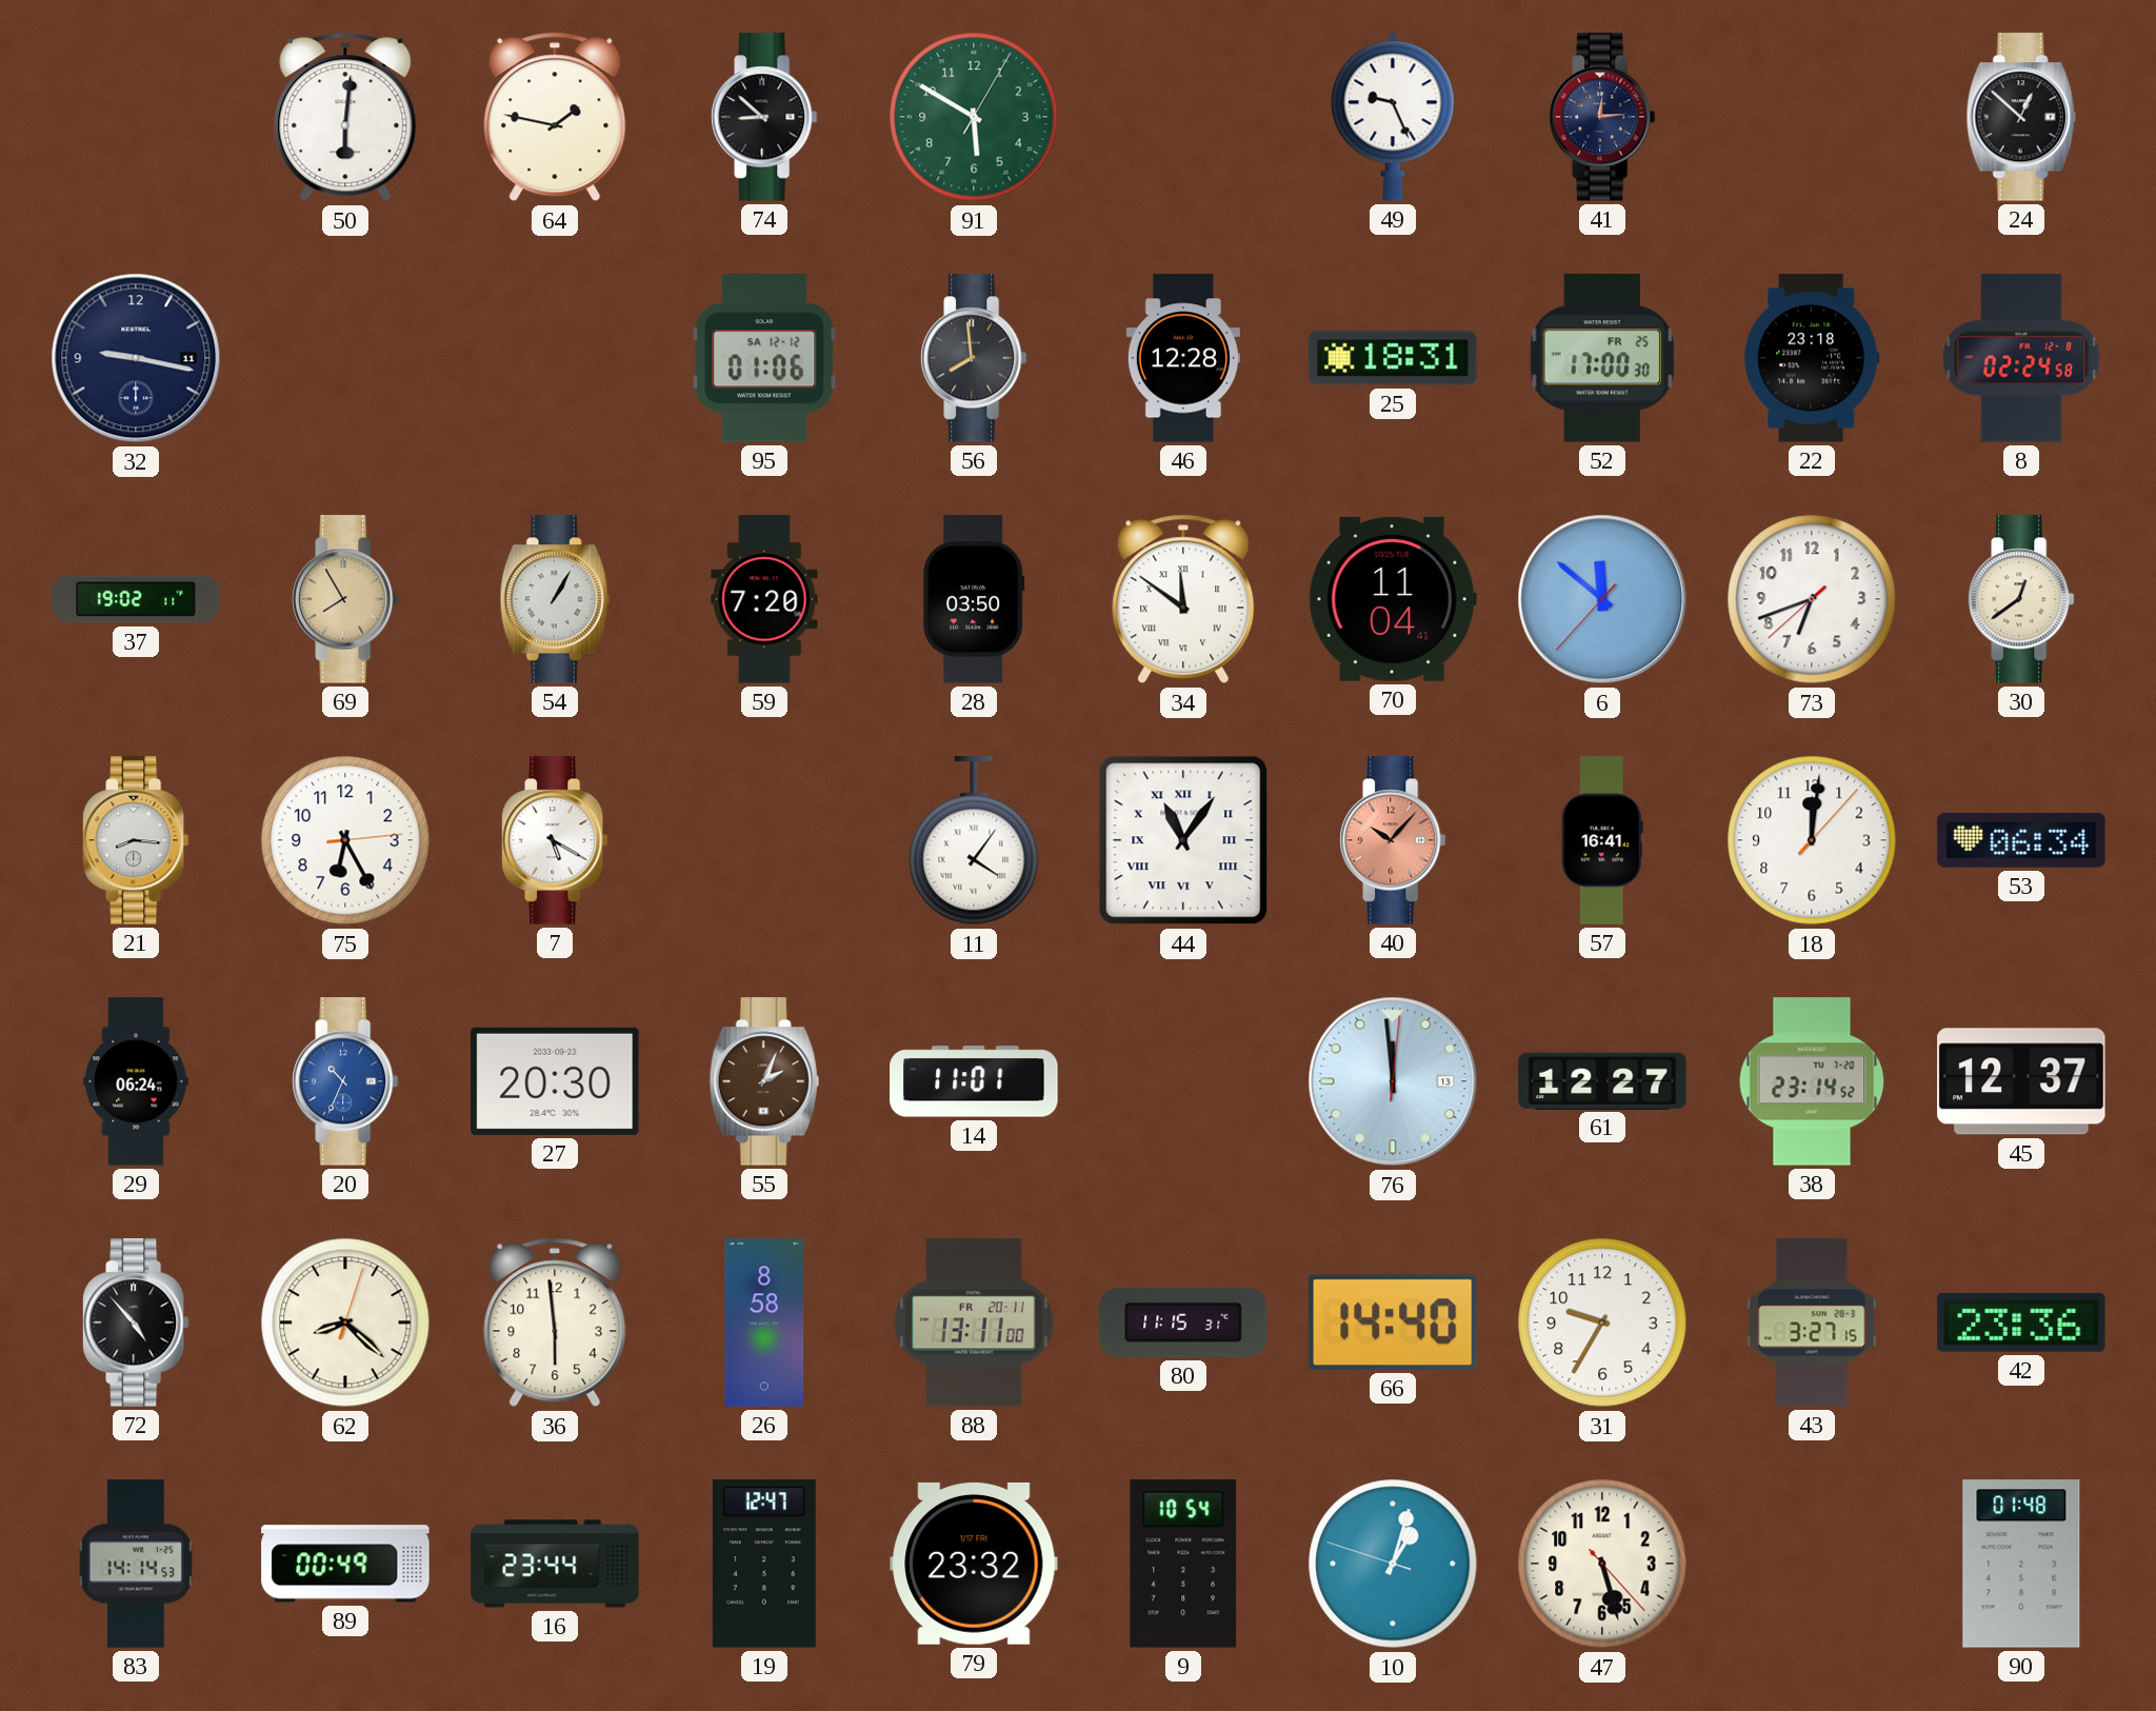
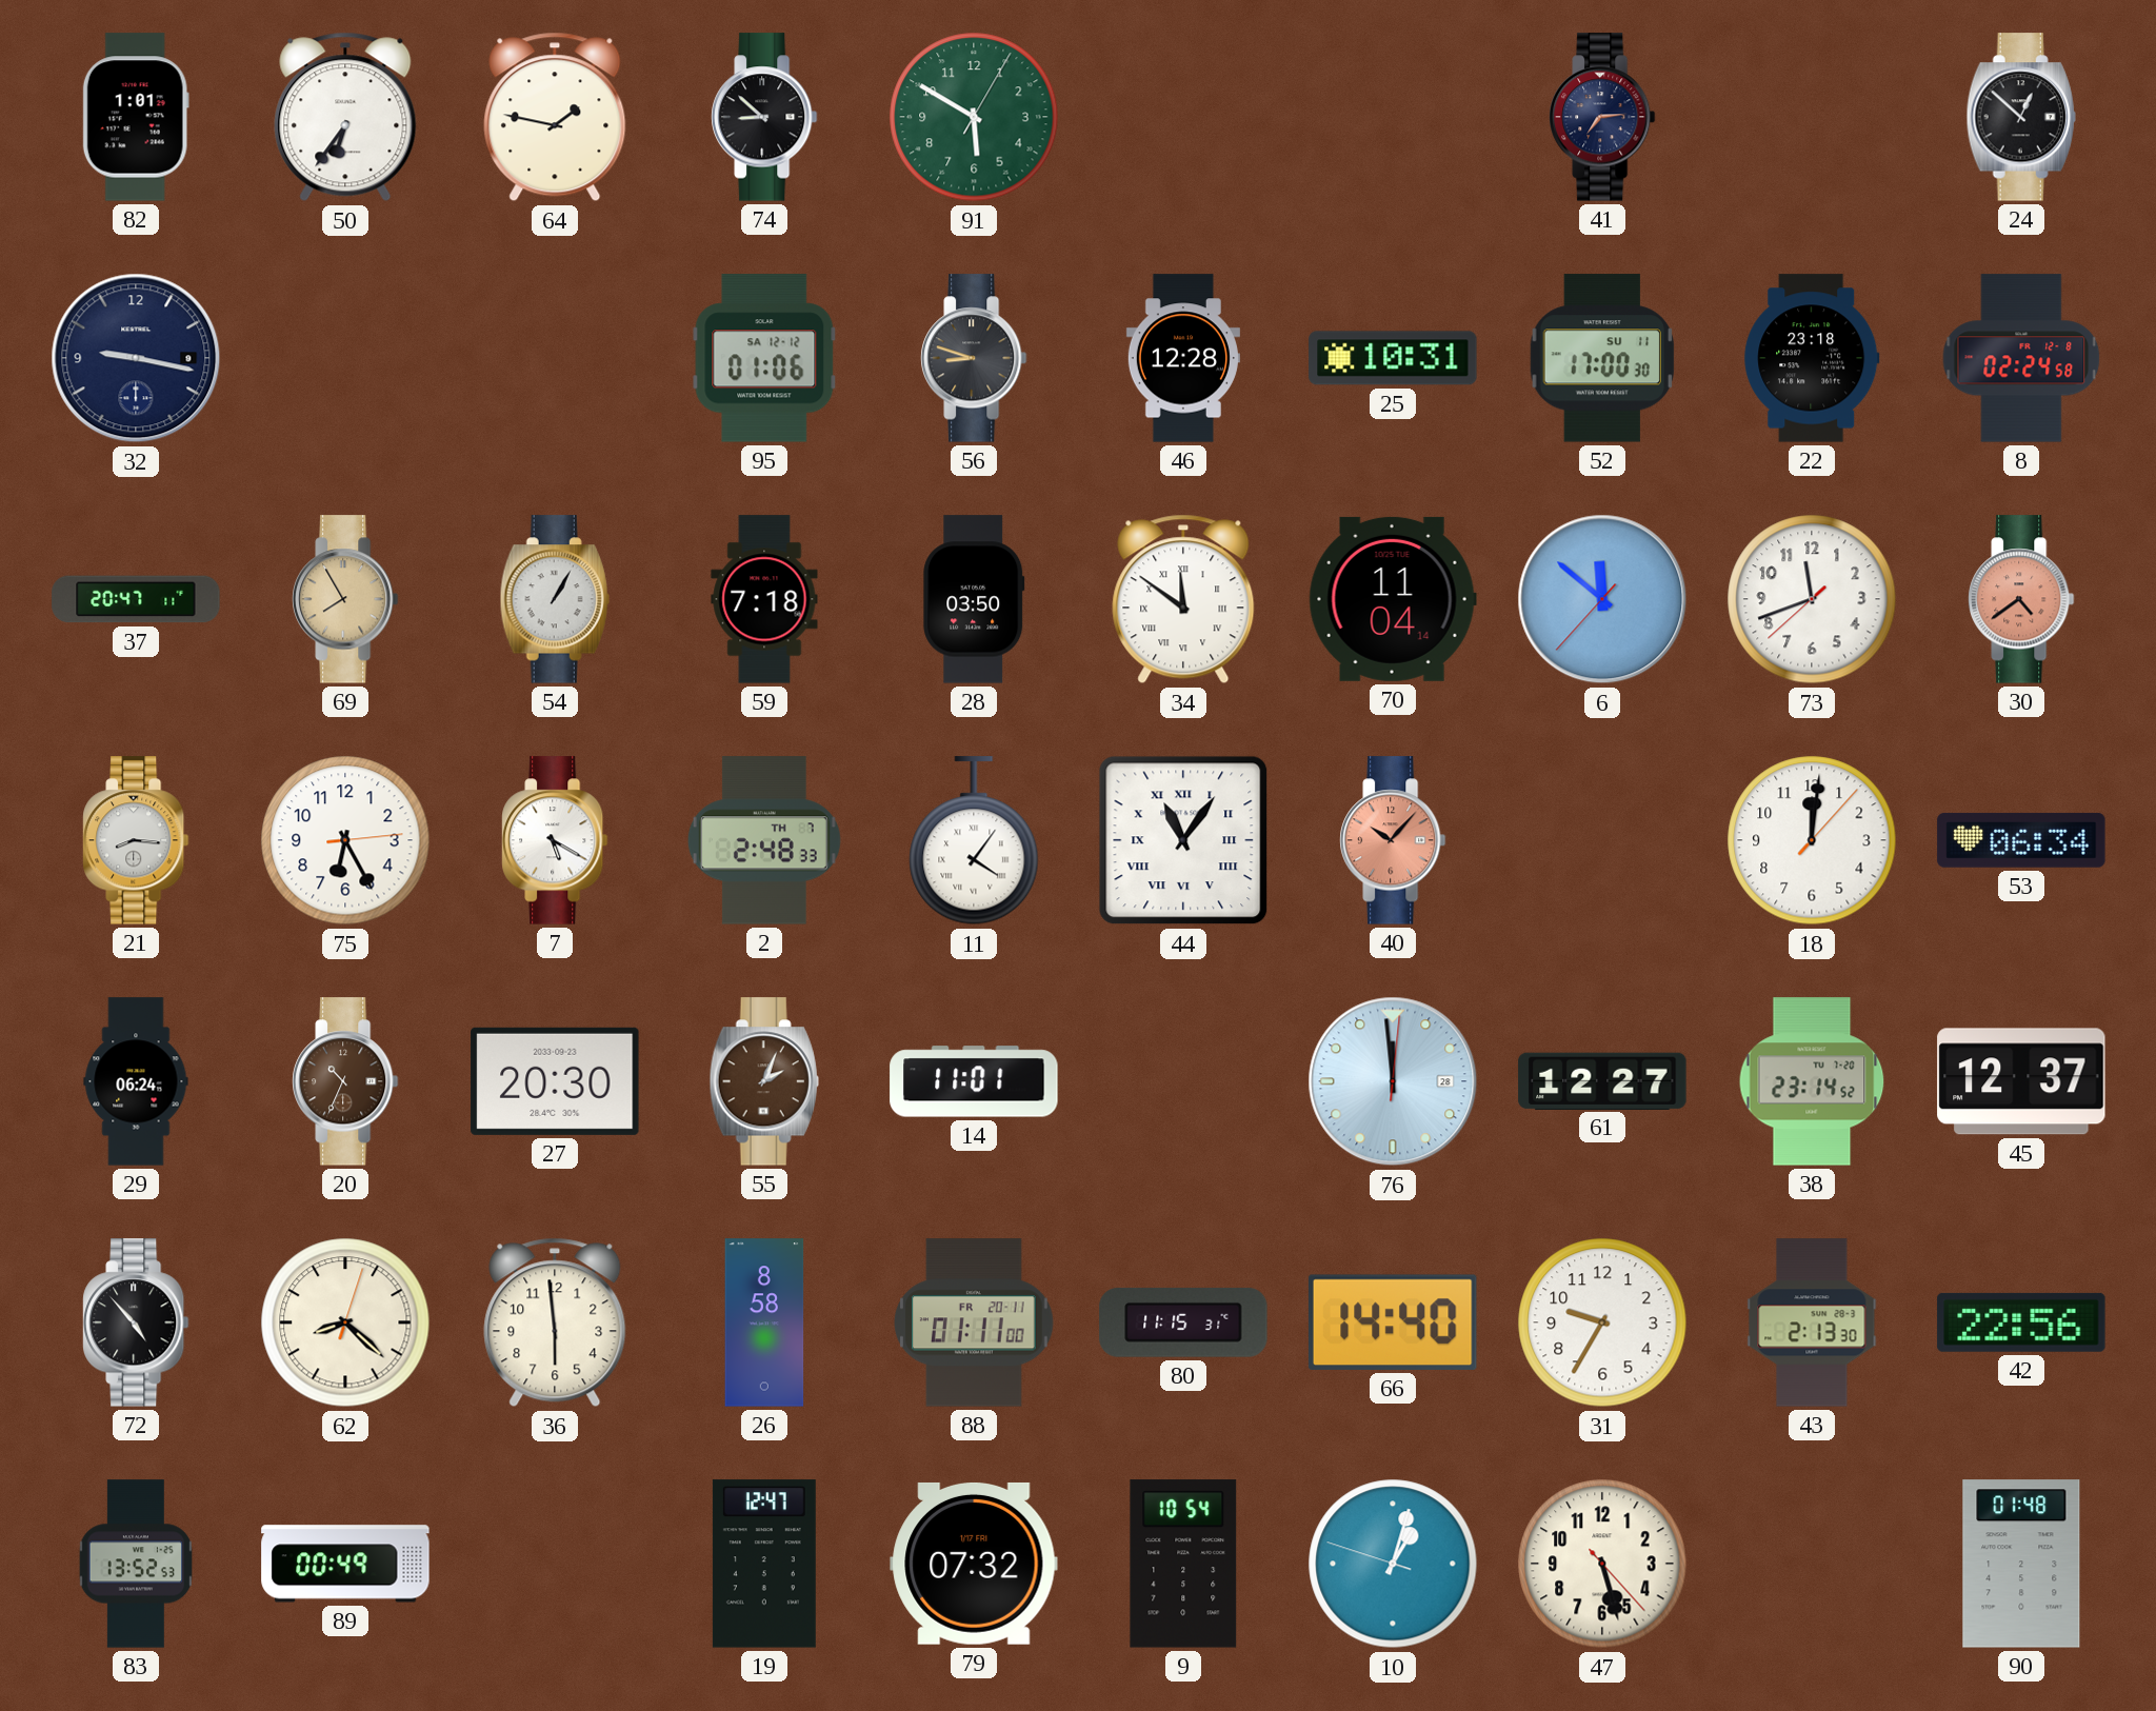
82: none -> 1:01
50: 6:01 -> 6:36
49: 9:26 -> none
41: 12:14 -> 7:14
32 date: 11 -> 9
56: 7:59 -> 8:48
25: 18:31 -> 10:31
52 date: FR 25 -> SU 11
37: 19:02 -> 20:47
59: 7:20 -> 7:18
70: 11:04:41 -> 11:04:14
73: 6:41 -> 11:41
30: 12:39 -> 4:39
30 dial: cream -> salmon
2: none -> 2:48
57: 16:41 -> none
20 dial: blue -> brown
76 date: 13 -> 28
88: 13:11 -> 01:11
43: 3:27 -> 2:13
42: 23:36 -> 22:56
83: 14:14 -> 13:52
16: 23:44 -> none
79: 23:32 -> 07:32
